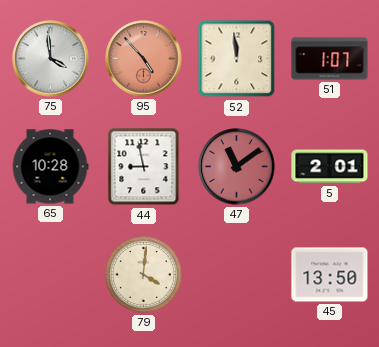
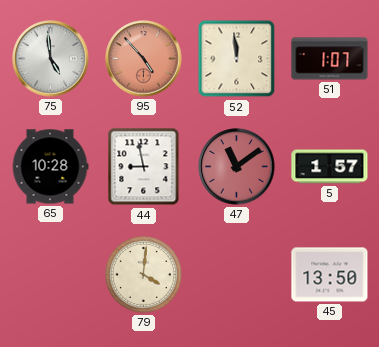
75: 3:59 -> 4:59
5: 2:01 -> 1:57
